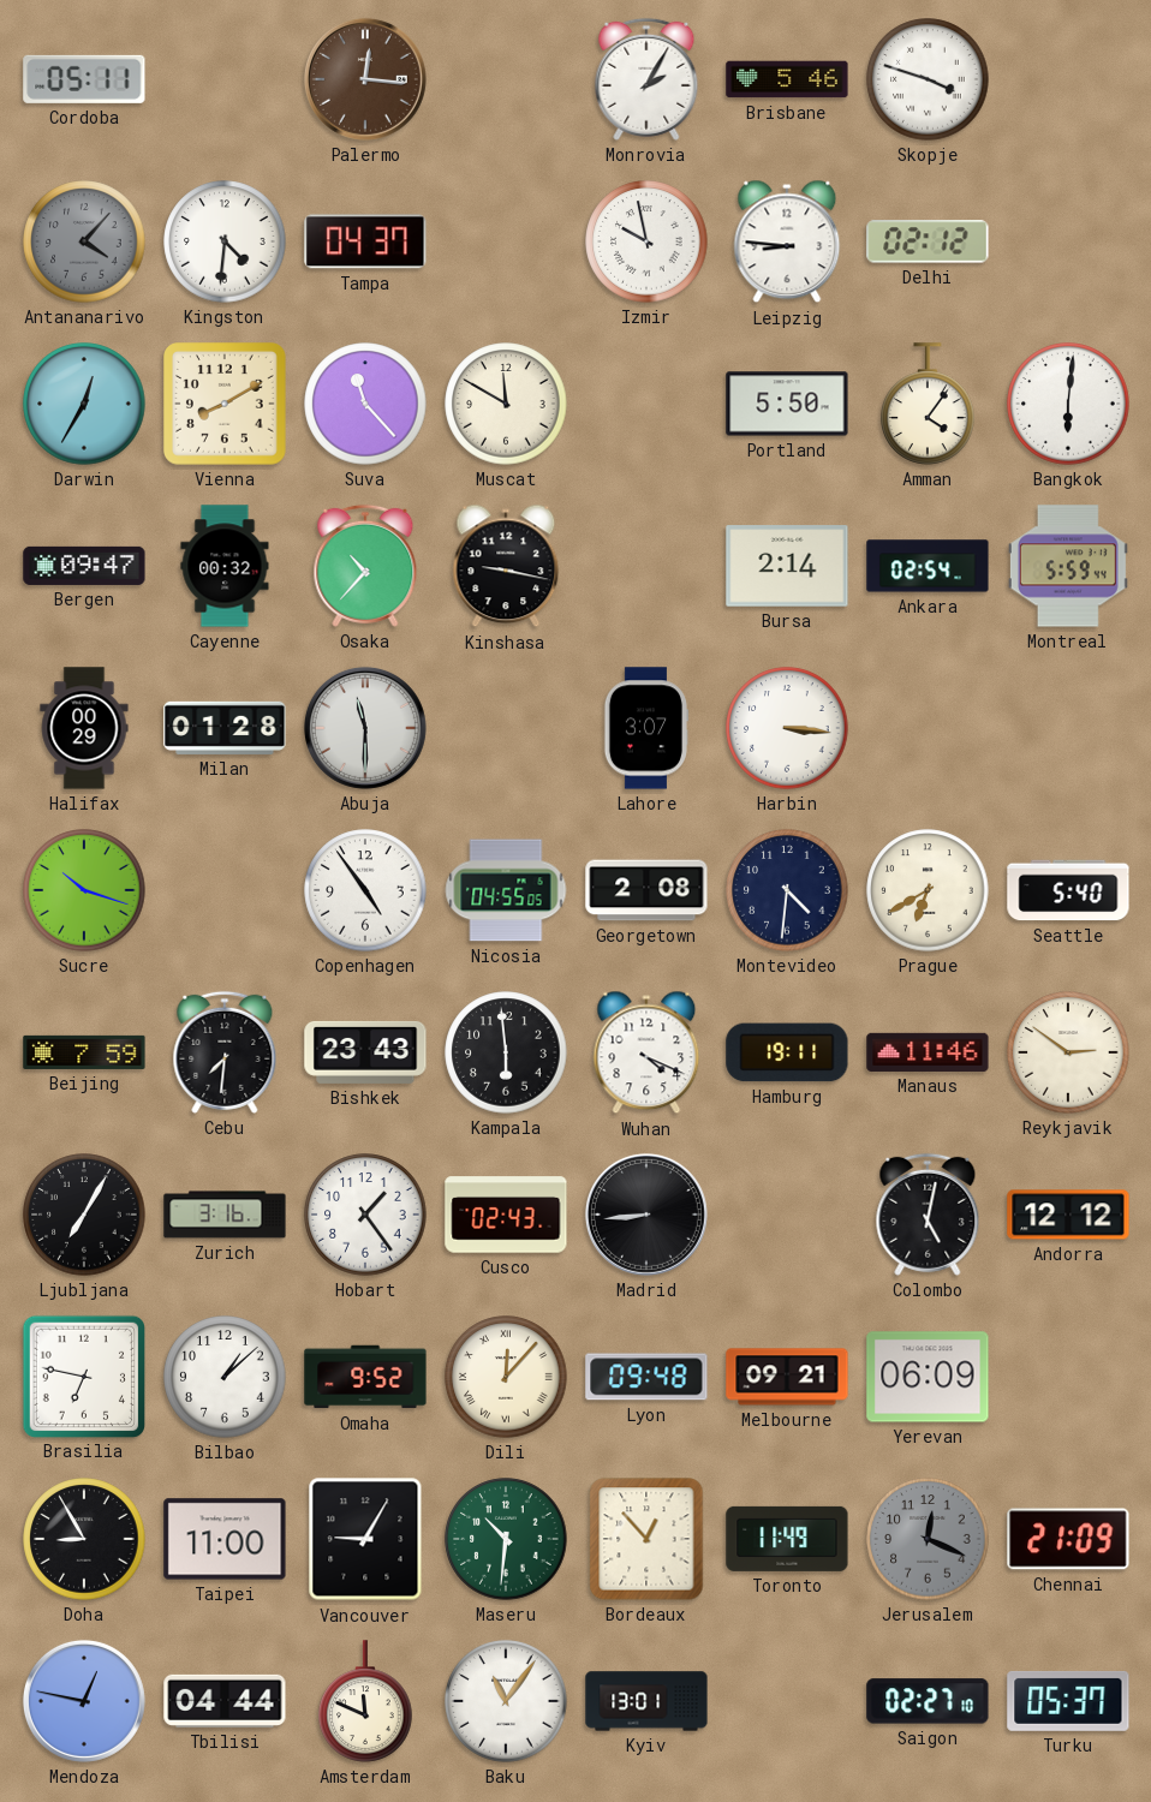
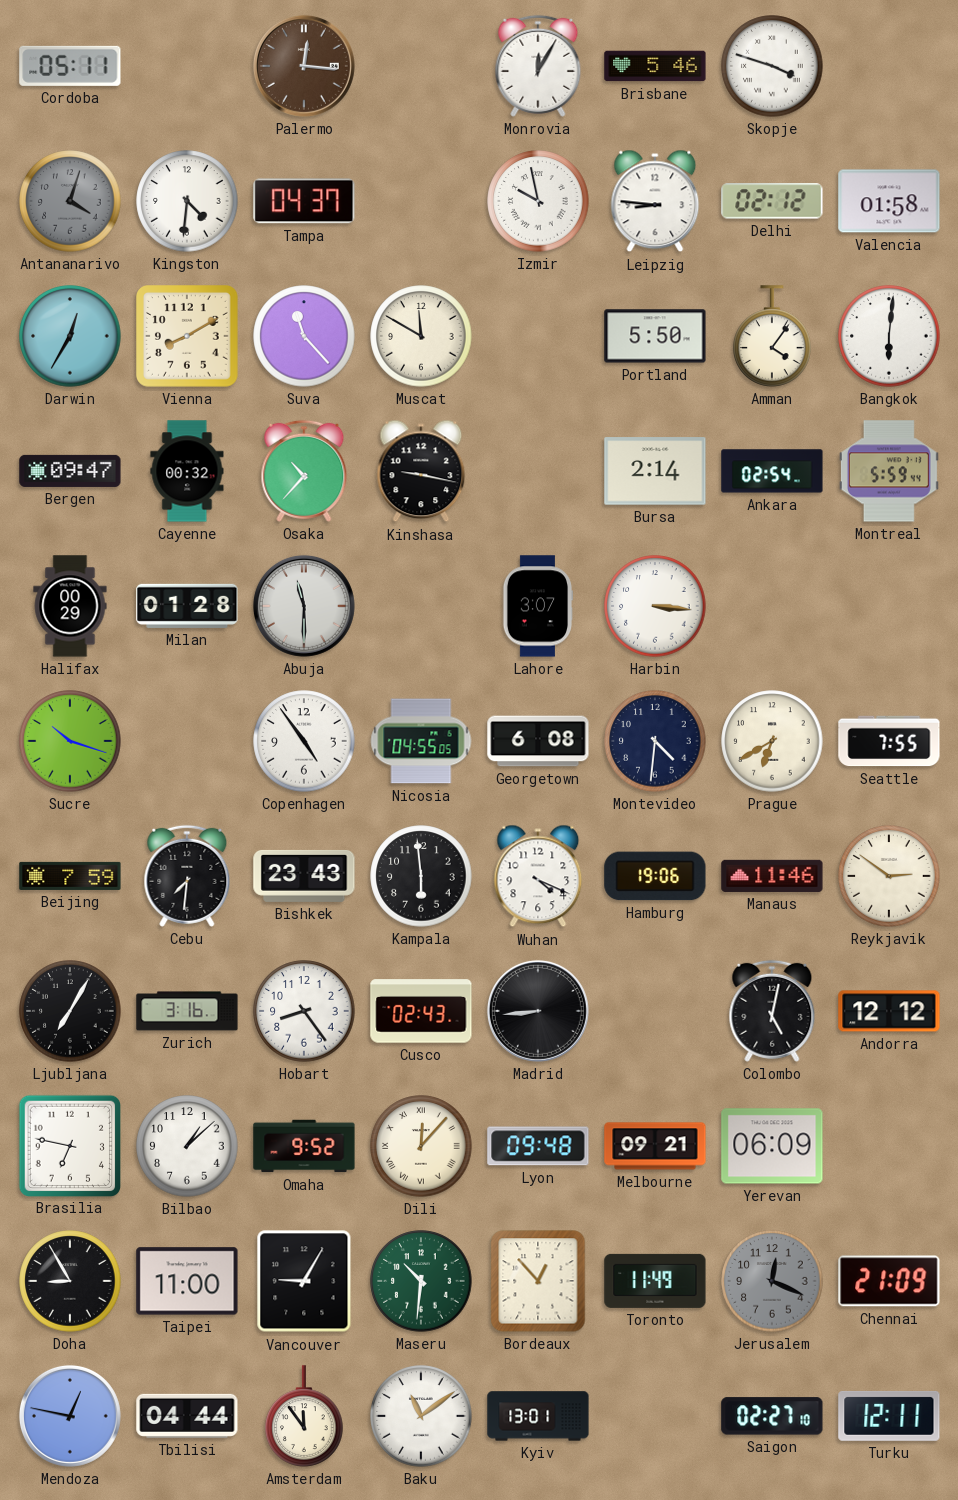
Monrovia: 2:05 -> 12:05
Antananarivo: 4:07 -> 4:03
Valencia: none -> 01:58
Georgetown: 2:08 -> 6:08
Seattle: 5:40 -> 7:55
Hamburg: 19:11 -> 19:06
Hobart: 1:24 -> 8:24
Amsterdam: 11:49 -> 11:54
Baku: 11:06 -> 11:09
Turku: 05:37 -> 12:11
